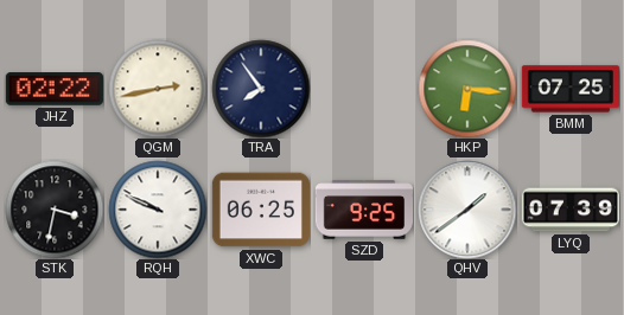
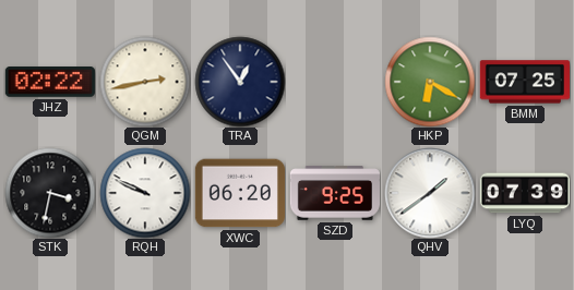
TRA: 7:54 -> 12:54
HKP: 6:16 -> 6:20
XWC: 06:25 -> 06:20
